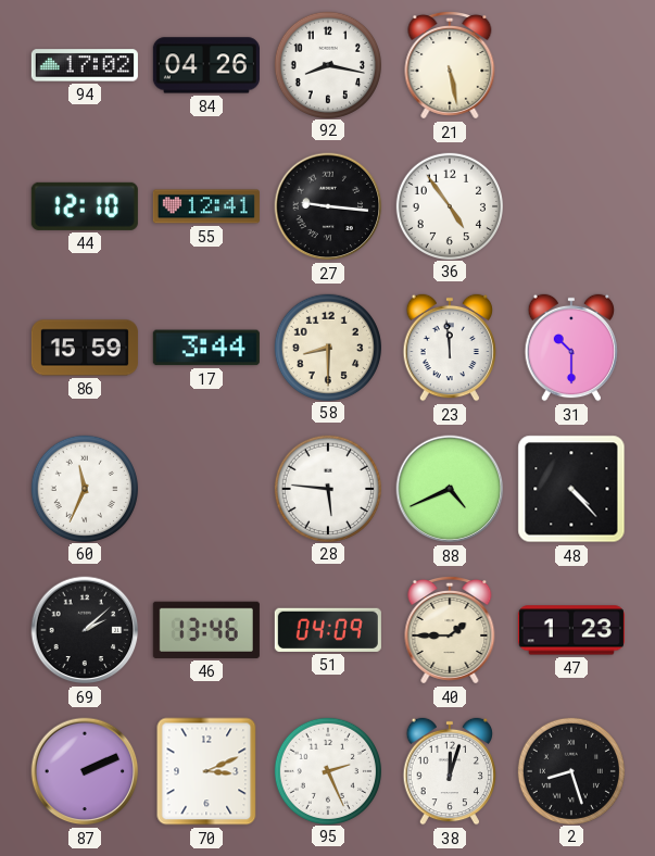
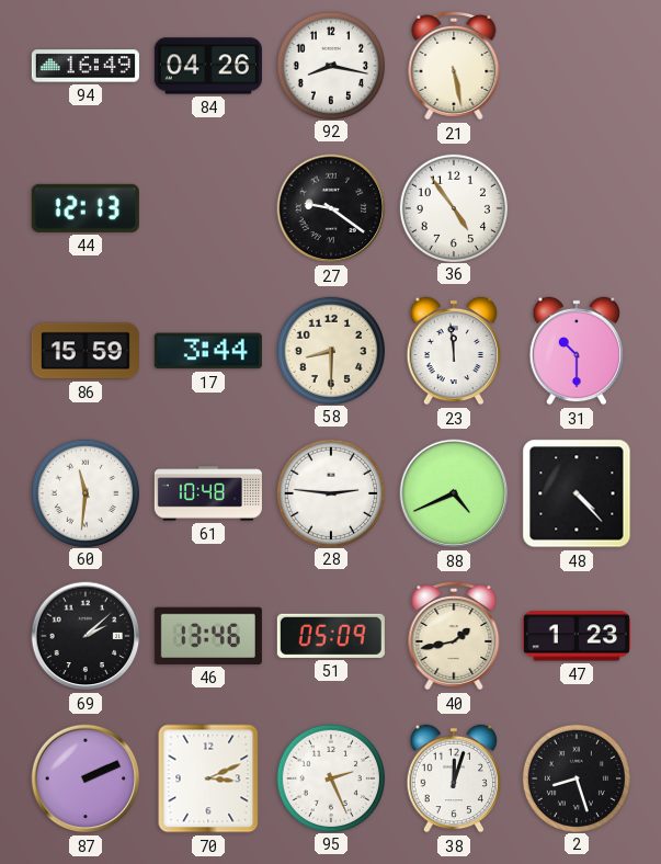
94: 17:02 -> 16:49
44: 12:10 -> 12:13
55: 12:41 -> none
27: 9:16 -> 9:21
60: 11:34 -> 11:31
61: none -> 10:48
28: 5:46 -> 2:46
51: 04:09 -> 05:09
40: 1:45 -> 1:43
